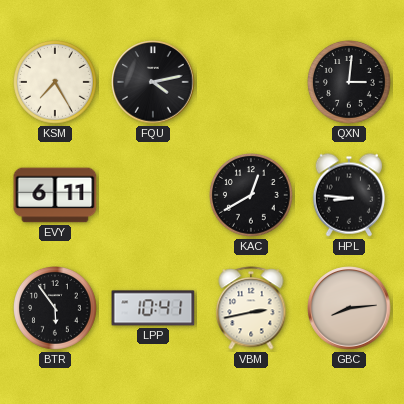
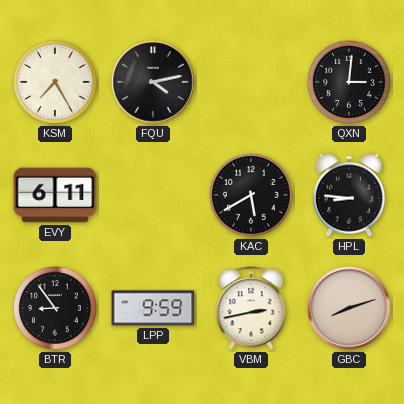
KAC: 12:40 -> 5:40
BTR: 5:54 -> 8:54
LPP: 10:41 -> 9:59
GBC: 8:14 -> 8:12
